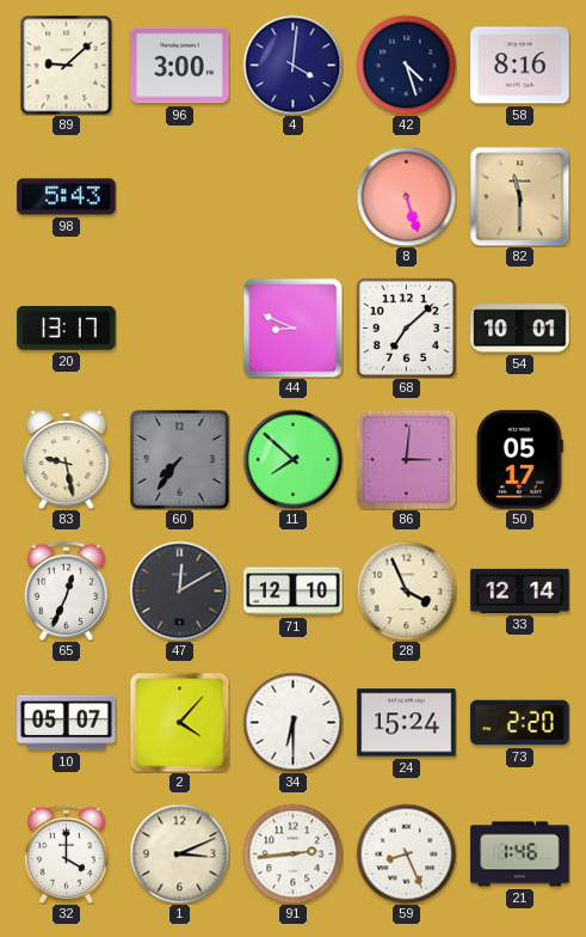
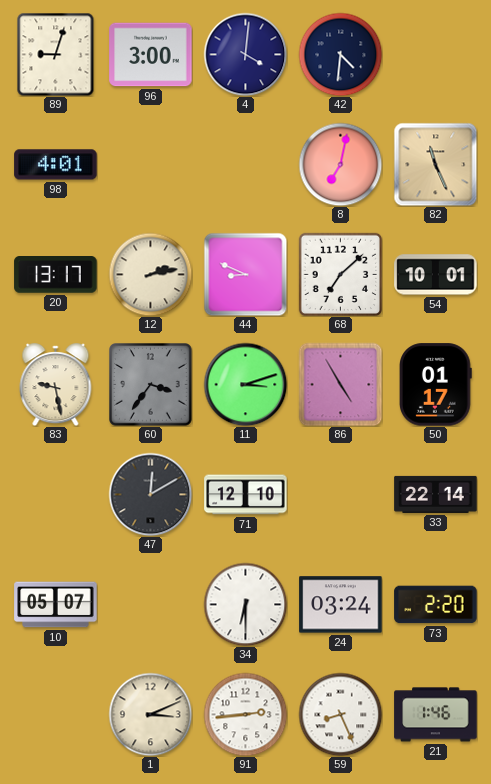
89: 9:08 -> 9:03
42: 4:27 -> 4:31
58: 8:16 -> none
98: 5:43 -> 4:01
8: 5:27 -> 7:02
82: 11:30 -> 11:26
12: none -> 2:13
60: 7:36 -> 3:36
11: 7:52 -> 3:12
86: 3:01 -> 4:55
50: 05:17 -> 01:17
65: 12:34 -> none
28: 3:56 -> none
33: 12:14 -> 22:14
2: 4:07 -> none
24: 15:24 -> 03:24
32: 4:00 -> none
